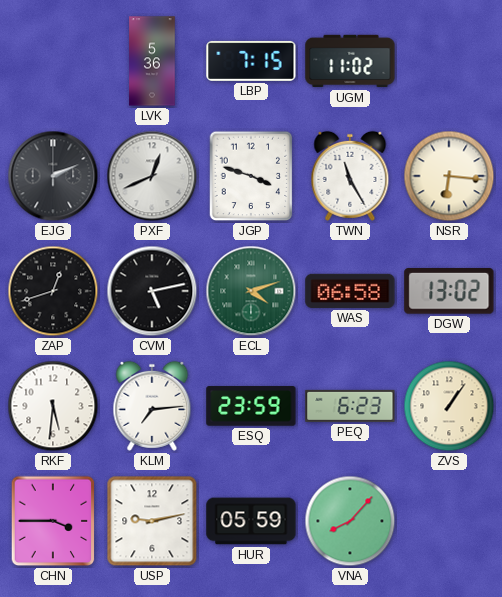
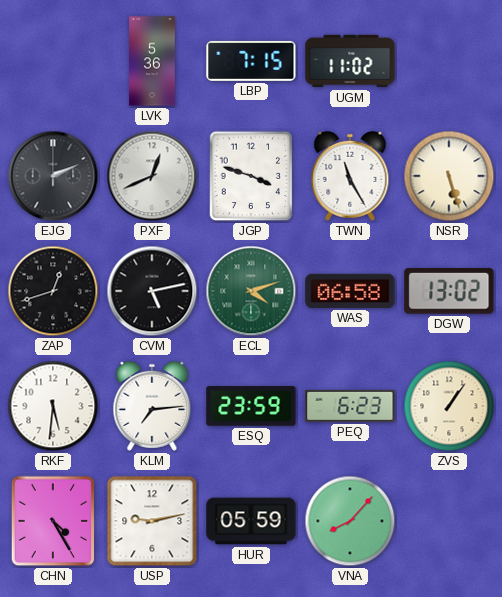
NSR: 6:16 -> 5:27
CHN: 3:45 -> 4:25
